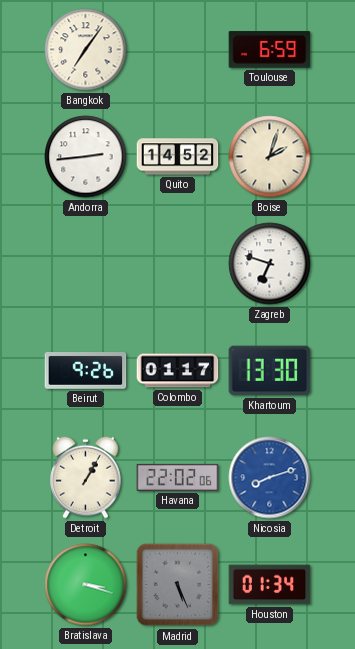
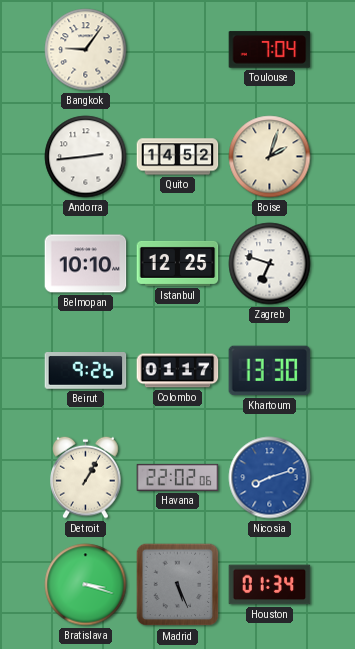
Bangkok: 7:06 -> 9:06
Toulouse: 6:59 -> 7:04
Belmopan: none -> 10:10
Istanbul: none -> 12:25
